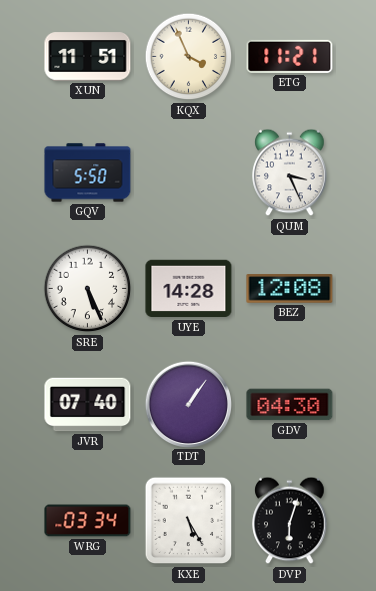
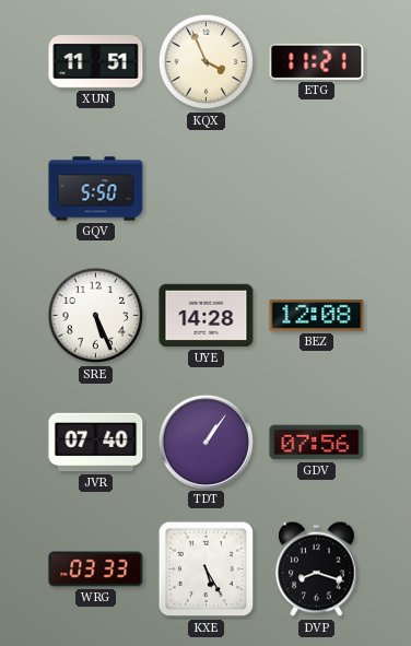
QUM: 3:26 -> none
GDV: 04:30 -> 07:56
WRG: 03:34 -> 03:33
DVP: 6:03 -> 8:18
